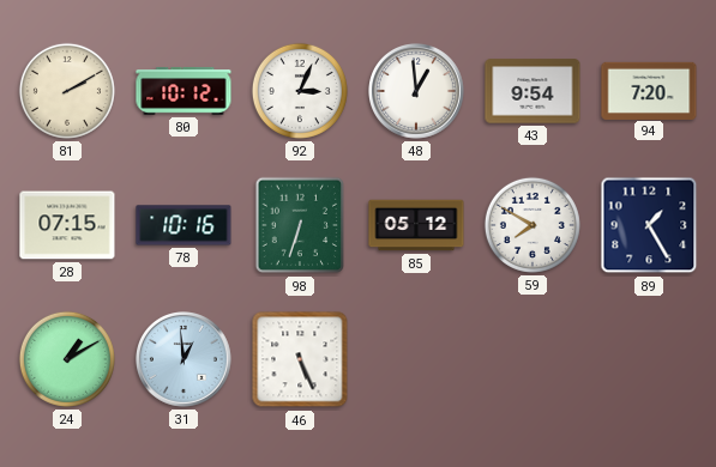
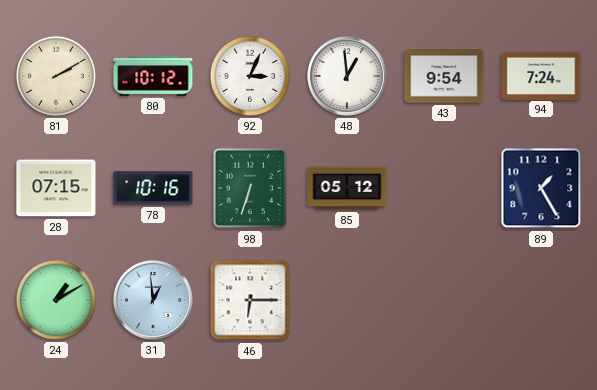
94: 7:20 -> 7:24
59: 7:50 -> none
46: 5:26 -> 6:15
